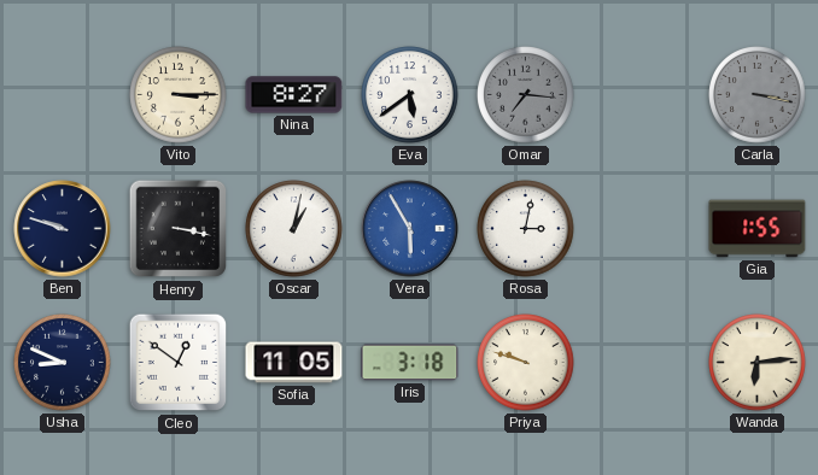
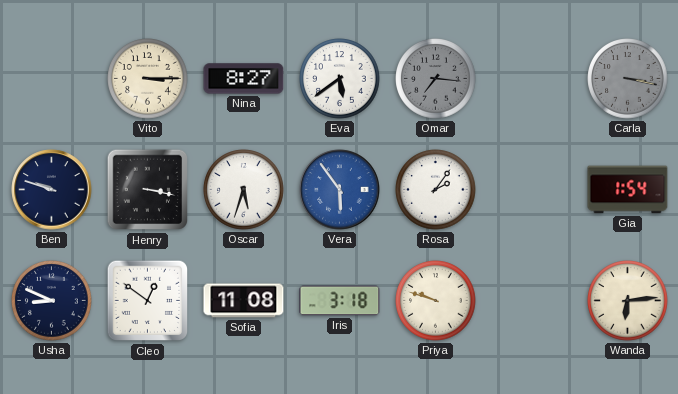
Oscar: 1:02 -> 5:33
Vera: 5:55 -> 5:54
Rosa: 3:02 -> 2:06
Gia: 1:55 -> 1:54
Sofia: 11:05 -> 11:08
